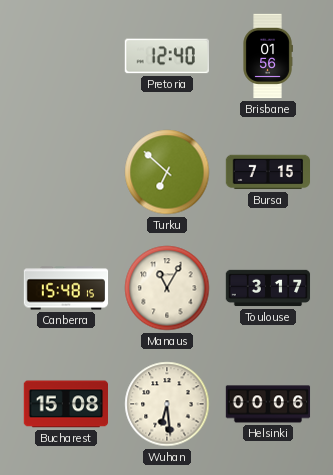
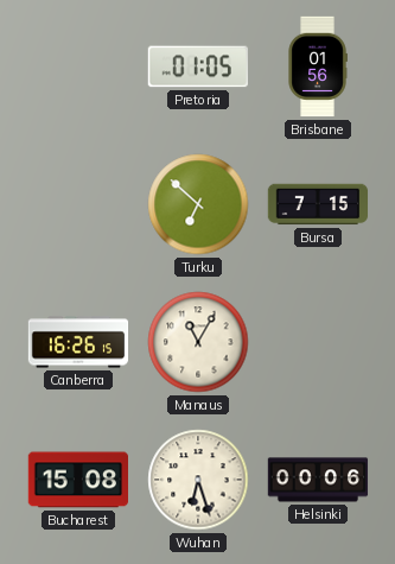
Pretoria: 12:40 -> 01:05
Canberra: 15:48 -> 16:26
Toulouse: 3:17 -> none
Wuhan: 6:29 -> 6:27
